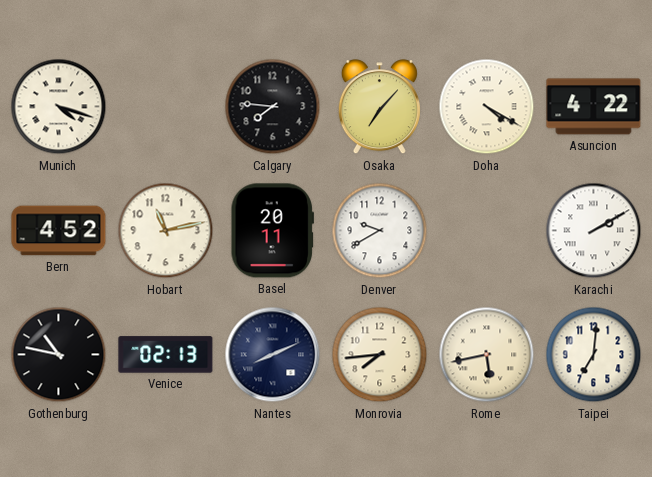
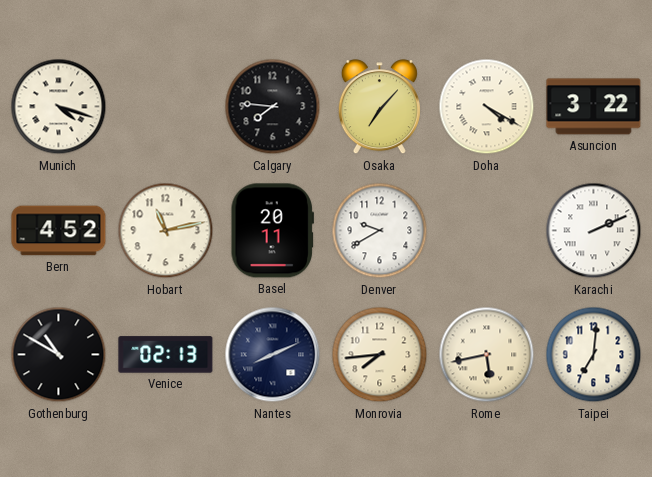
Asuncion: 4:22 -> 3:22
Karachi: 2:10 -> 2:11
Gothenburg: 10:47 -> 10:50
